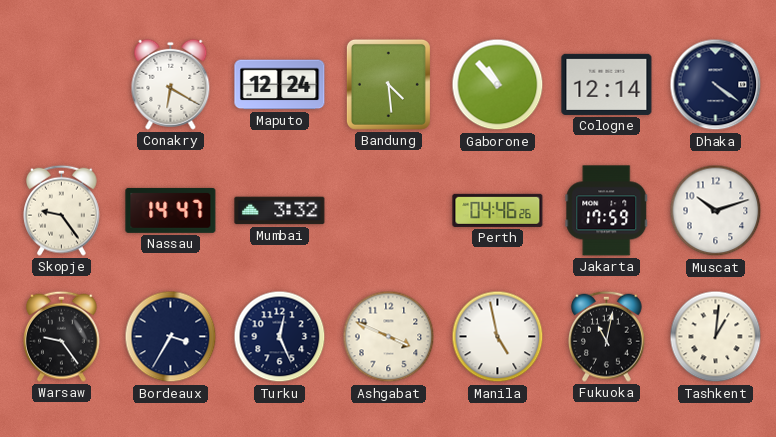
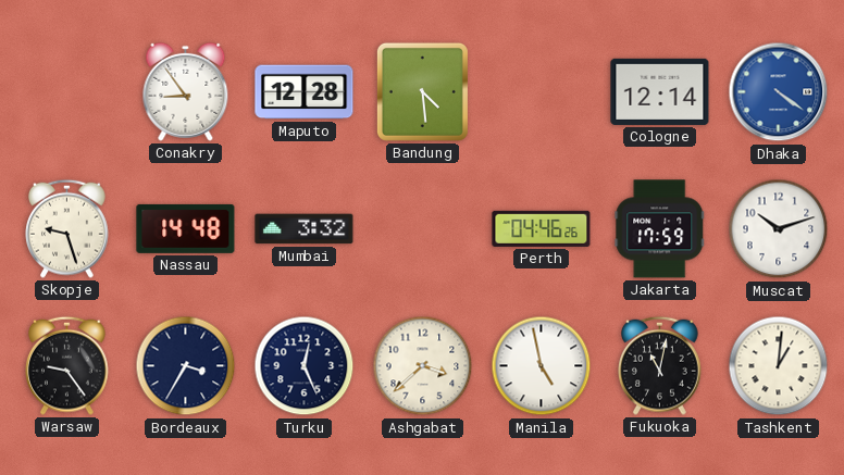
Conakry: 6:20 -> 8:54
Maputo: 12:24 -> 12:28
Gaborone: 10:53 -> none
Dhaka dial: navy -> blue
Skopje: 9:24 -> 9:27
Nassau: 14:47 -> 14:48
Ashgabat: 3:49 -> 3:38
